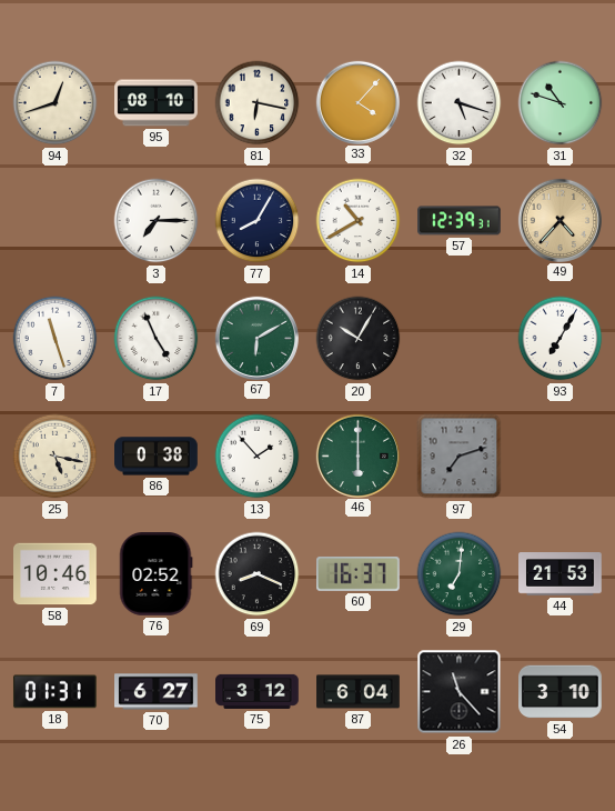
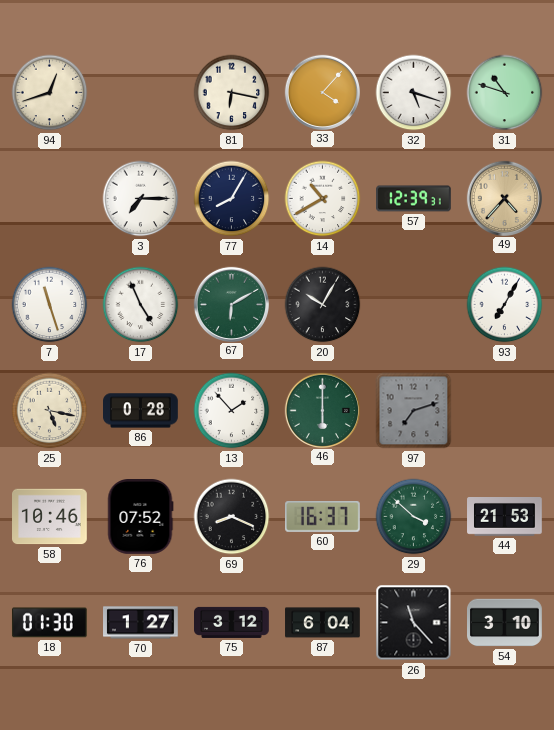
95: 08:10 -> none
86: 0:38 -> 0:28
76: 02:52 -> 07:52
29: 7:01 -> 3:52
18: 01:31 -> 01:30
70: 6:27 -> 1:27
